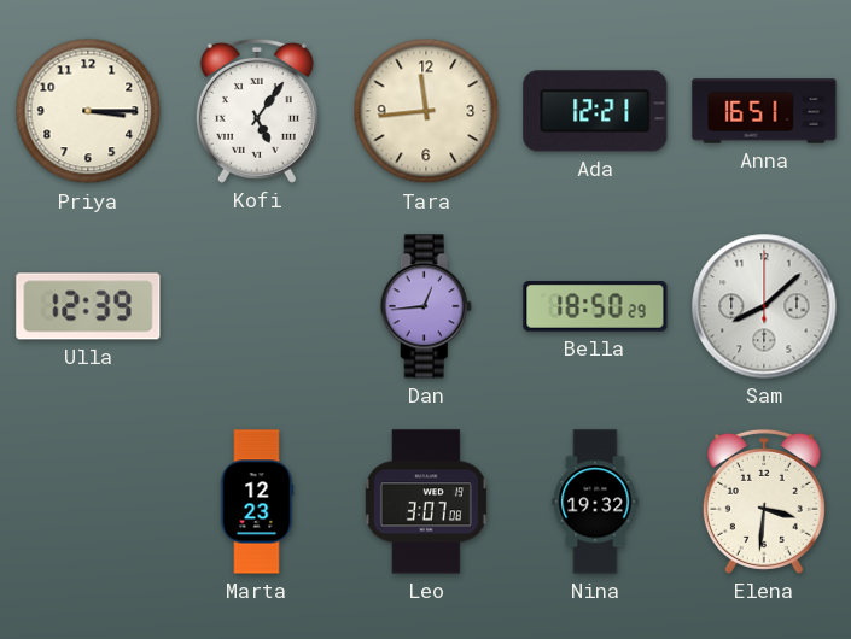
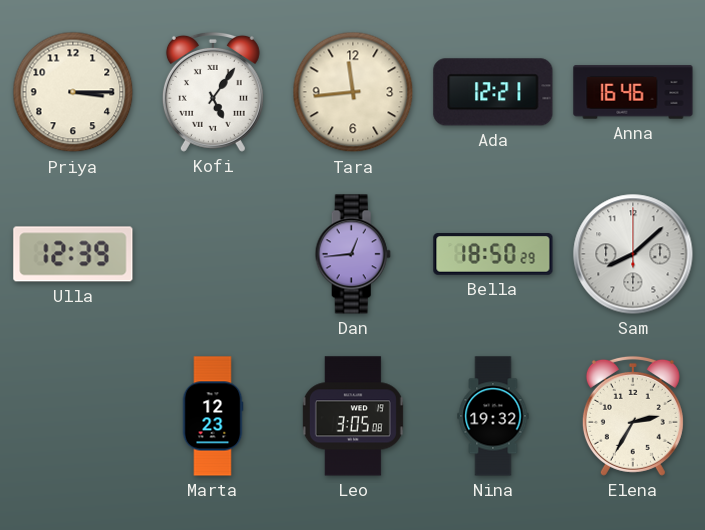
Anna: 16:51 -> 16:46
Leo: 3:07 -> 3:05
Elena: 3:31 -> 2:35
